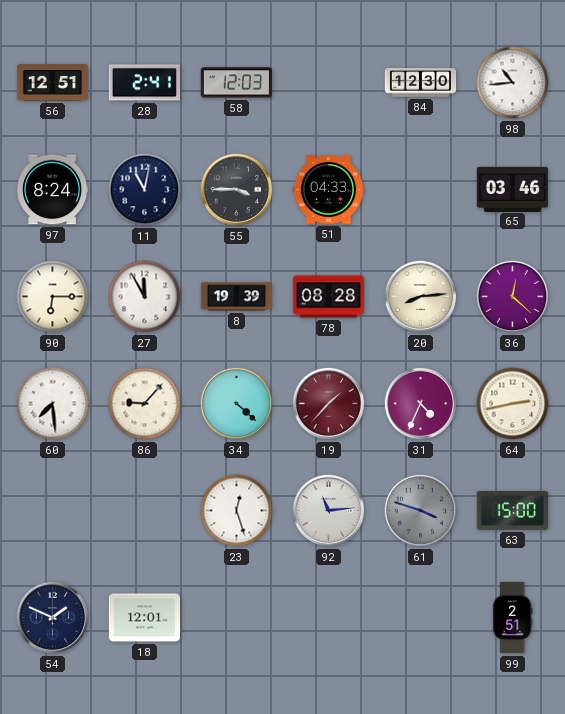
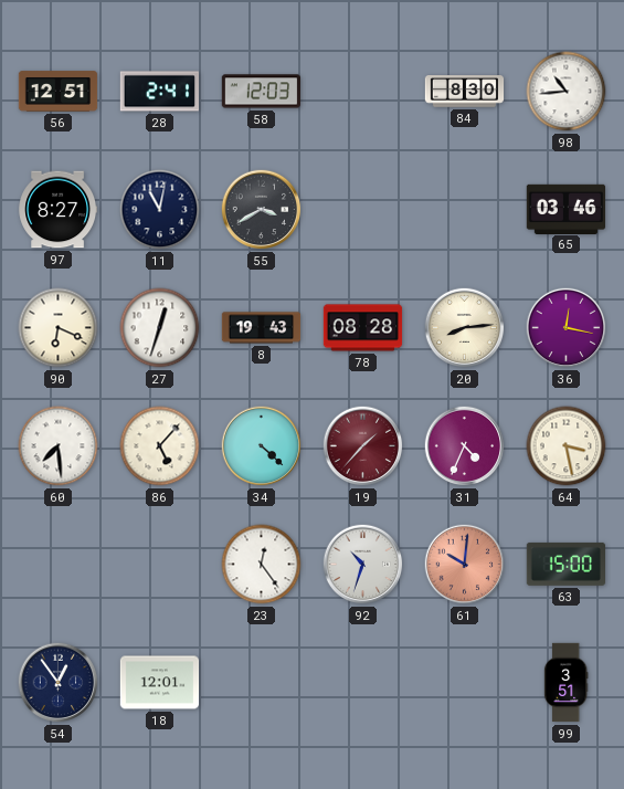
84: 12:30 -> 8:30
97: 8:24 -> 8:27
55: 3:45 -> 3:40
51: 04:33 -> none
90: 6:15 -> 6:19
27: 11:55 -> 12:33
8: 19:39 -> 19:43
36: 12:22 -> 12:17
86: 9:07 -> 5:07
64: 2:43 -> 3:28
23: 12:27 -> 12:24
92: 11:14 -> 10:33
61: 3:48 -> 10:01
61 dial: grey -> salmon
54: 1:49 -> 12:54
99: 2:51 -> 3:51
